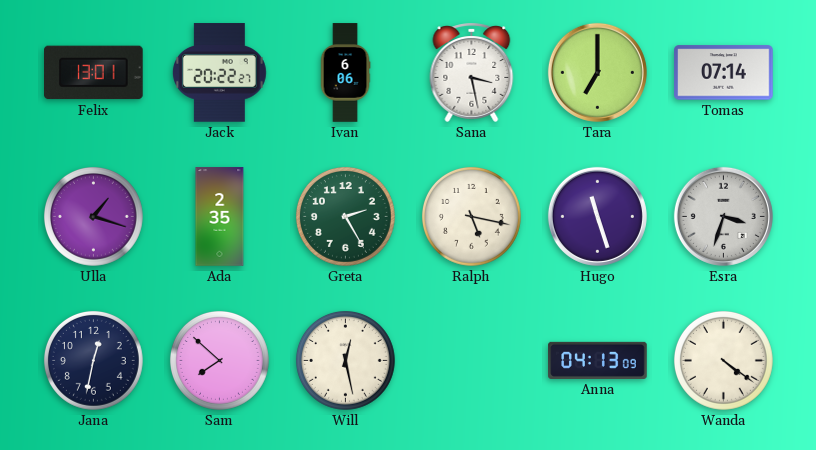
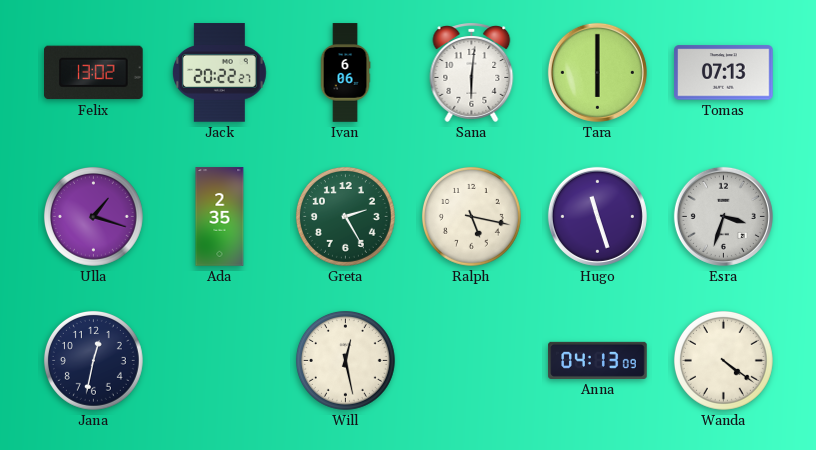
Felix: 13:01 -> 13:02
Sana: 3:28 -> 6:01
Tara: 7:00 -> 6:00
Tomas: 07:14 -> 07:13
Sam: 7:52 -> none
